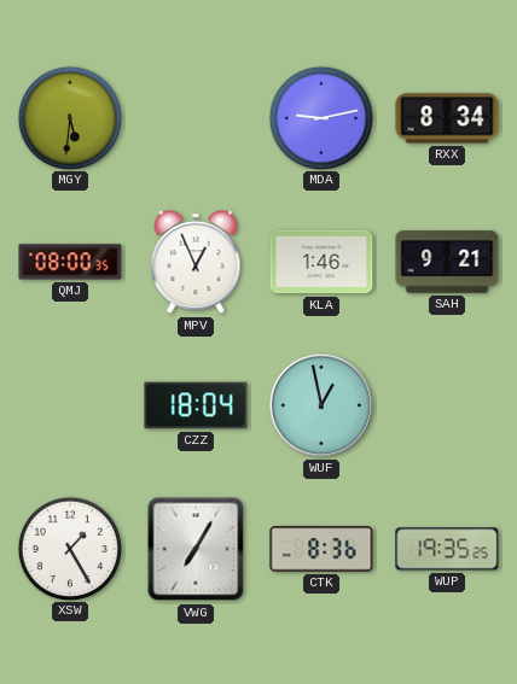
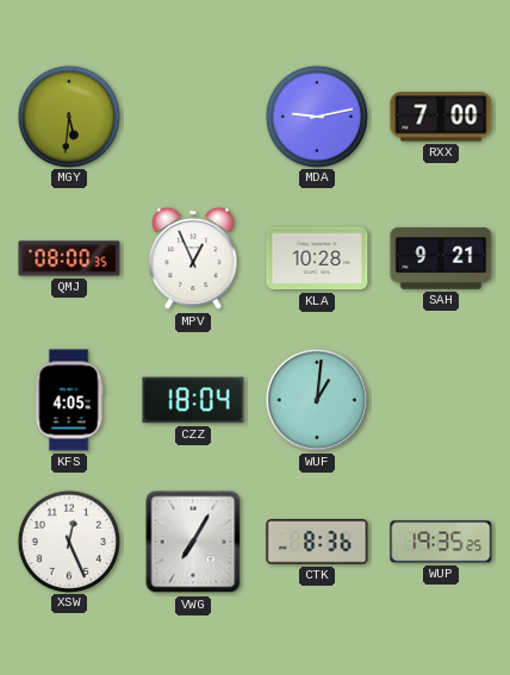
RXX: 8:34 -> 7:00
KLA: 1:46 -> 10:28
KFS: none -> 4:05
WUF: 12:58 -> 1:01
XSW: 1:25 -> 12:26
